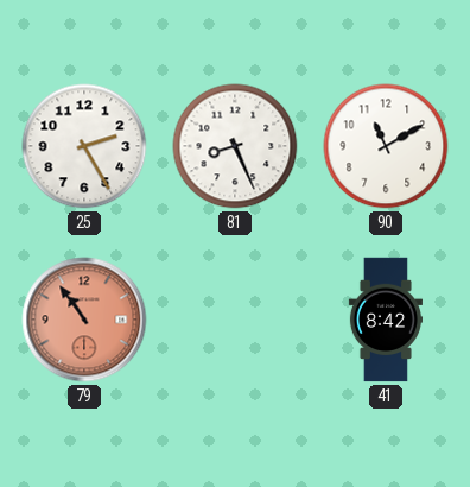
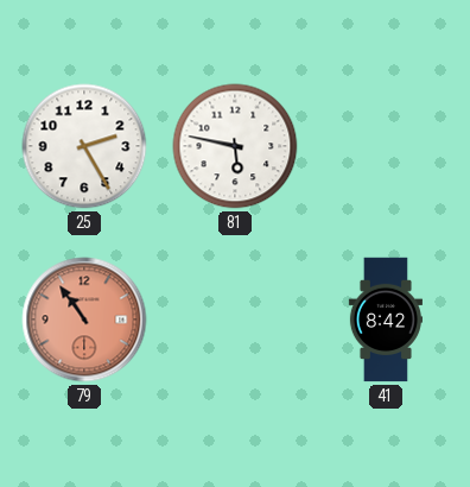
81: 8:26 -> 5:47
90: 11:10 -> none
